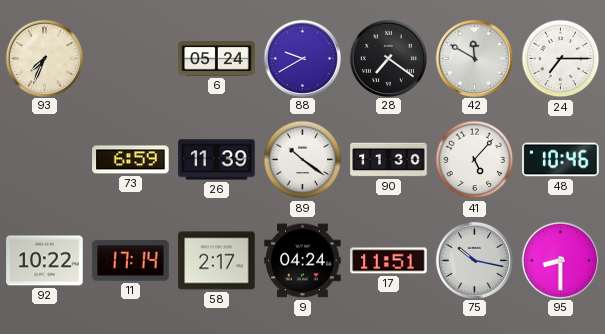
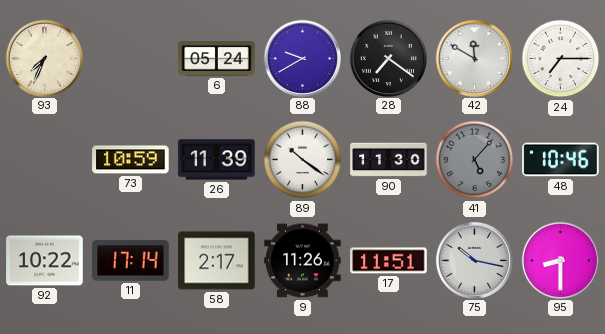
73: 6:59 -> 10:59
41 dial: white -> grey
9: 04:24 -> 11:26
